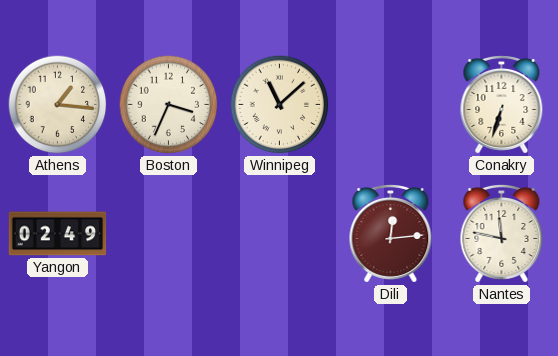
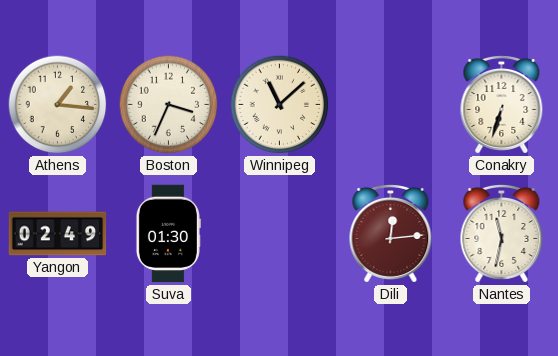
Suva: none -> 01:30
Nantes: 11:47 -> 11:32
